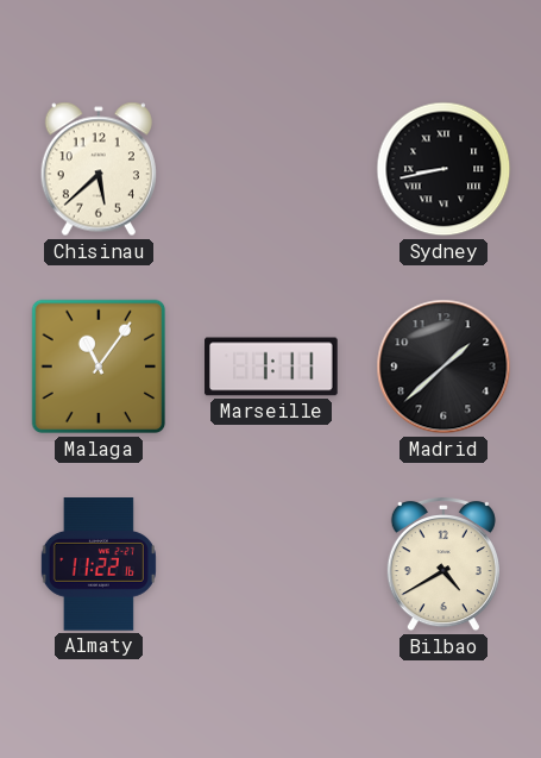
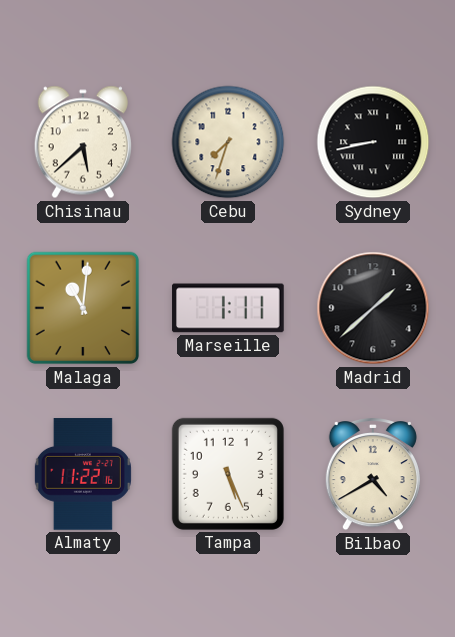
Cebu: none -> 7:33
Malaga: 11:06 -> 11:01
Tampa: none -> 5:26
